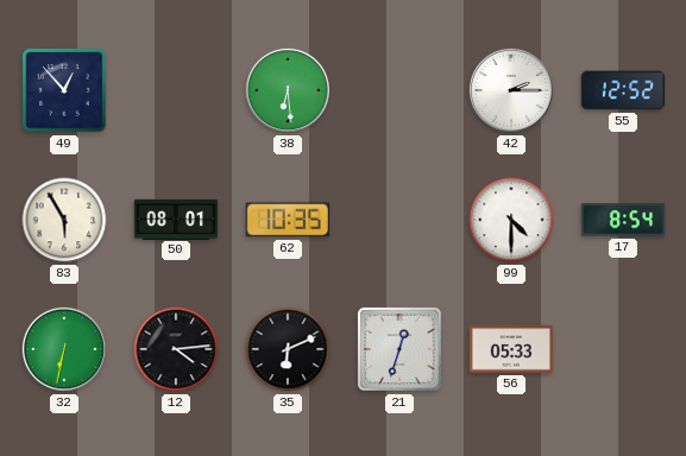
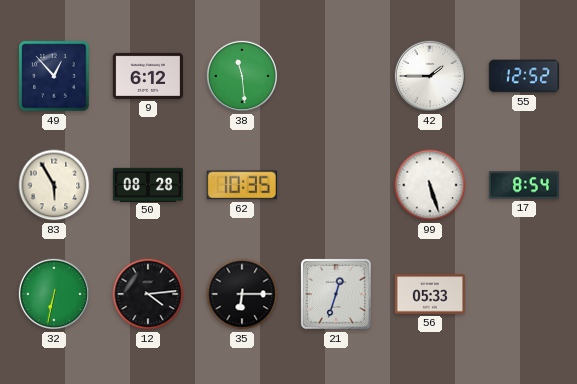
9: none -> 6:12
38: 6:29 -> 11:29
42: 2:15 -> 1:45
50: 08:01 -> 08:28
99: 4:30 -> 5:27
35: 6:11 -> 6:15
